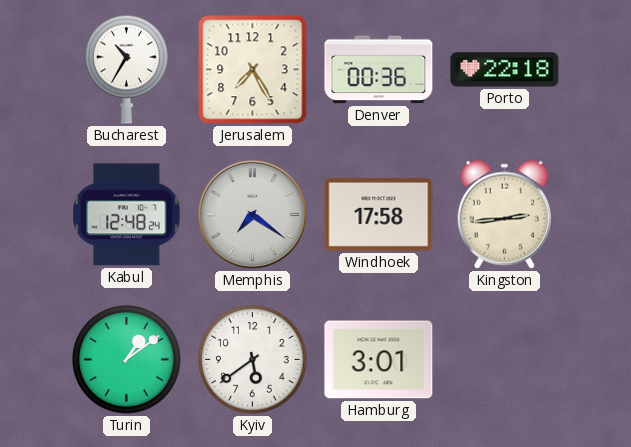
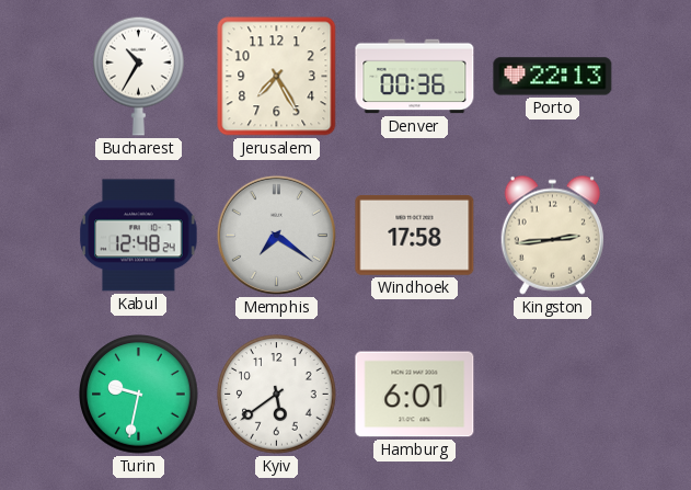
Porto: 22:18 -> 22:13
Turin: 1:09 -> 9:32
Hamburg: 3:01 -> 6:01
